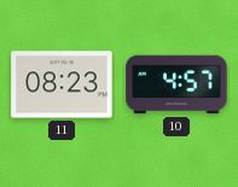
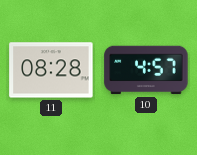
11: 08:23 -> 08:28
